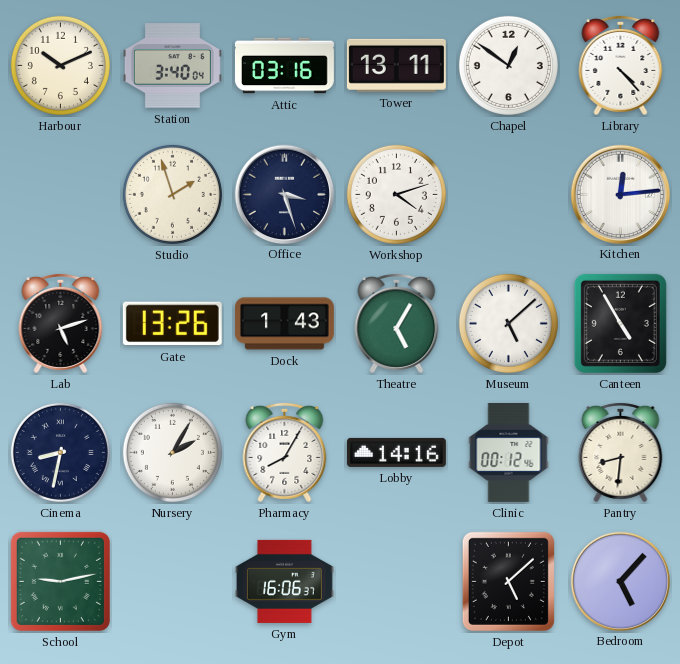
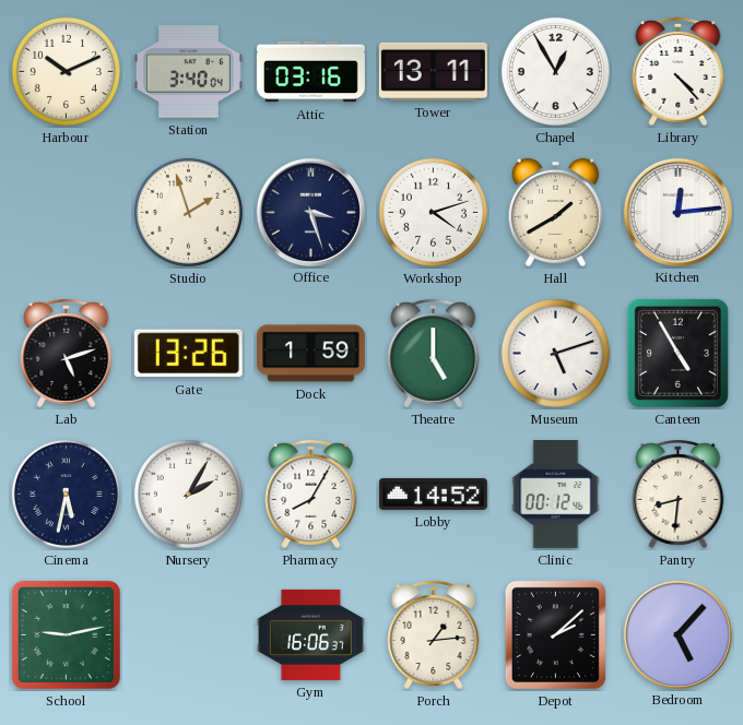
Chapel: 12:51 -> 12:55
Hall: none -> 1:40
Dock: 1:43 -> 1:59
Theatre: 5:05 -> 5:00
Museum: 5:08 -> 5:12
Cinema: 8:32 -> 5:32
Lobby: 14:16 -> 14:52
Porch: none -> 1:14
Depot: 5:08 -> 2:08
